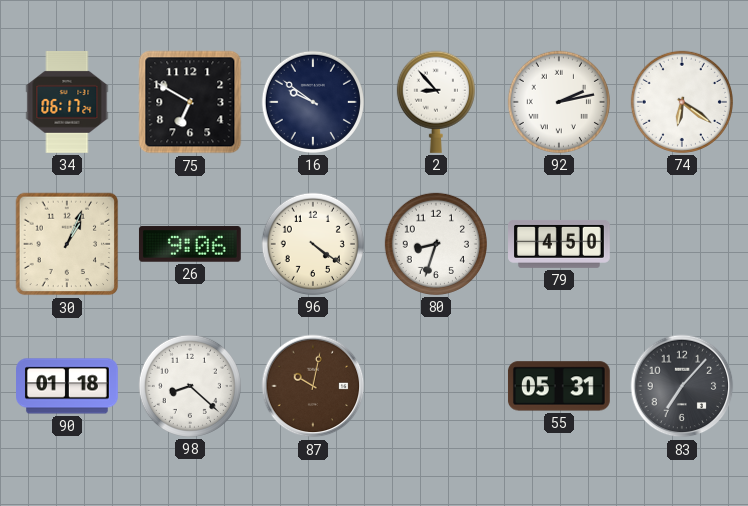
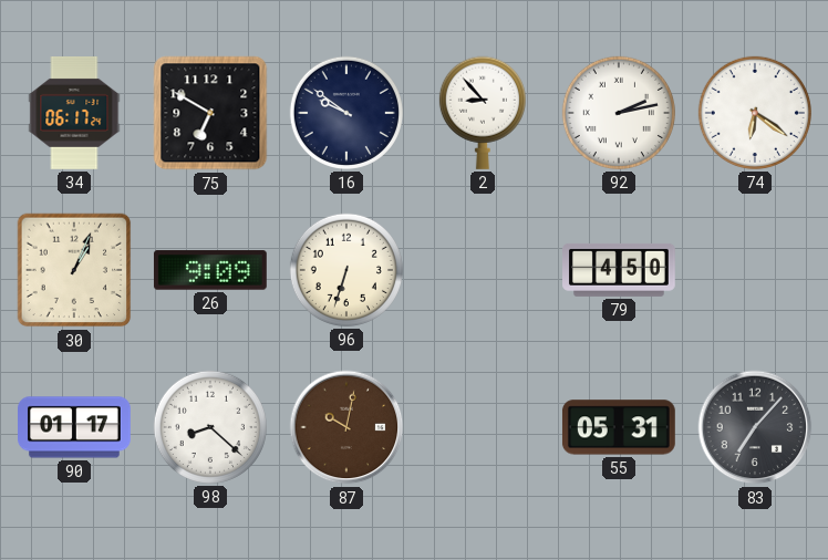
26: 9:06 -> 9:09
96: 4:21 -> 6:33
80: 8:33 -> none
90: 01:18 -> 01:17
